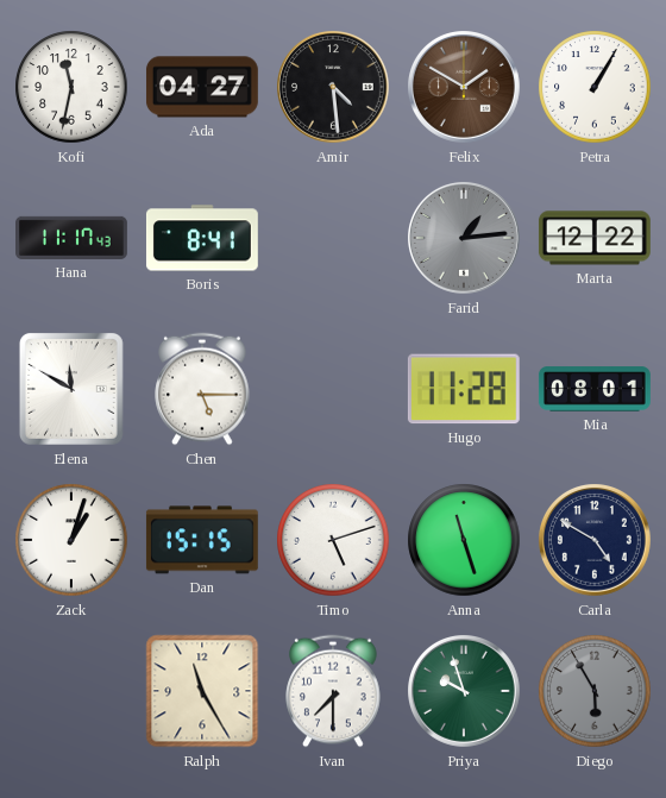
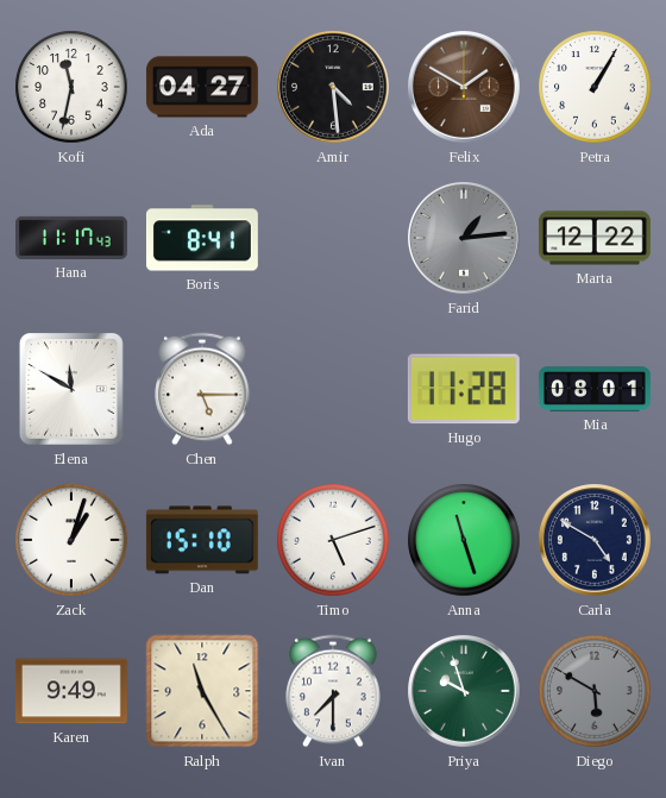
Dan: 15:15 -> 15:10
Karen: none -> 9:49
Diego: 5:55 -> 5:50
